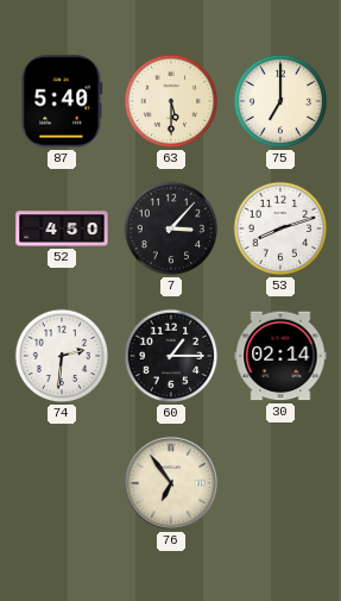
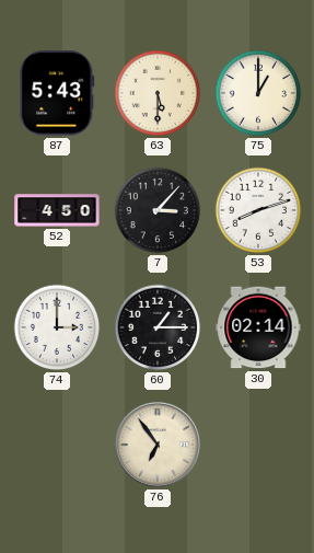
87: 5:40 -> 5:43
75: 7:00 -> 1:00
74: 2:31 -> 3:00
